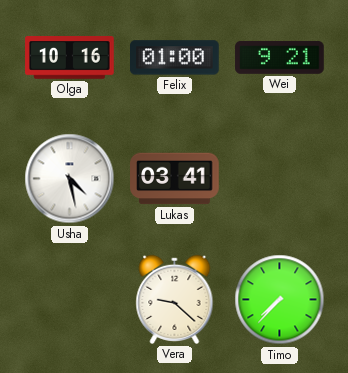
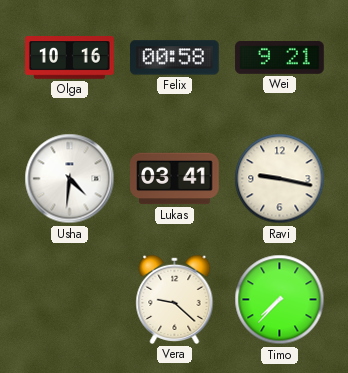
Felix: 01:00 -> 00:58
Usha: 4:28 -> 4:31
Ravi: none -> 9:17
